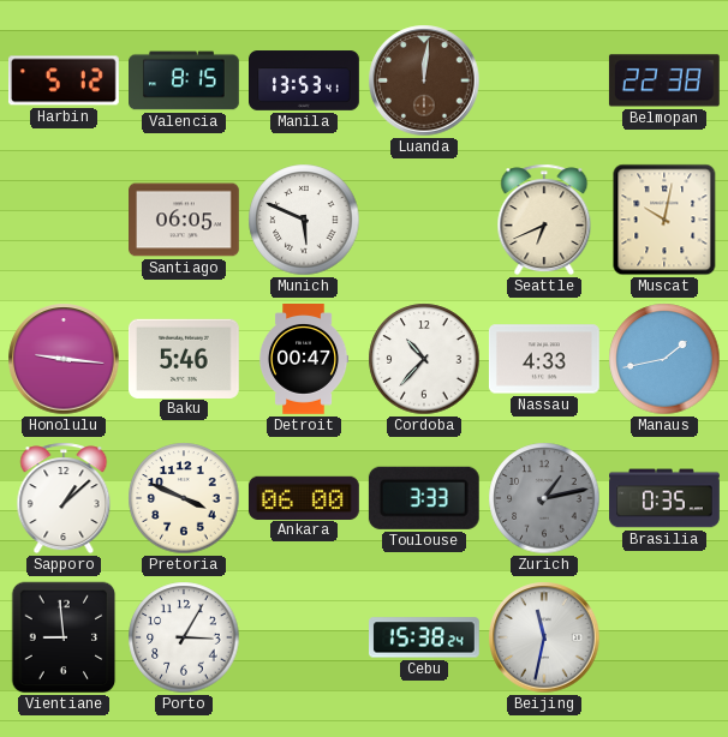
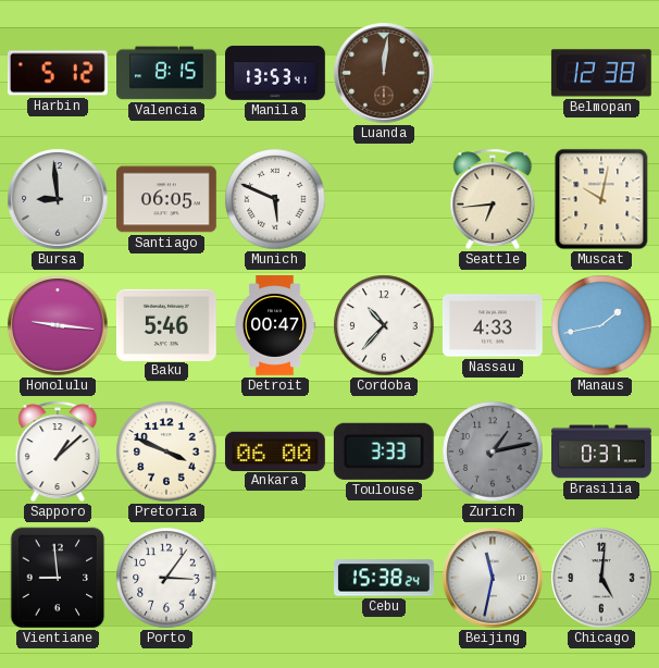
Belmopan: 22:38 -> 12:38
Bursa: none -> 8:59
Seattle: 6:41 -> 6:44
Brasilia: 0:35 -> 0:37
Porto: 3:05 -> 3:06
Chicago: none -> 5:01
